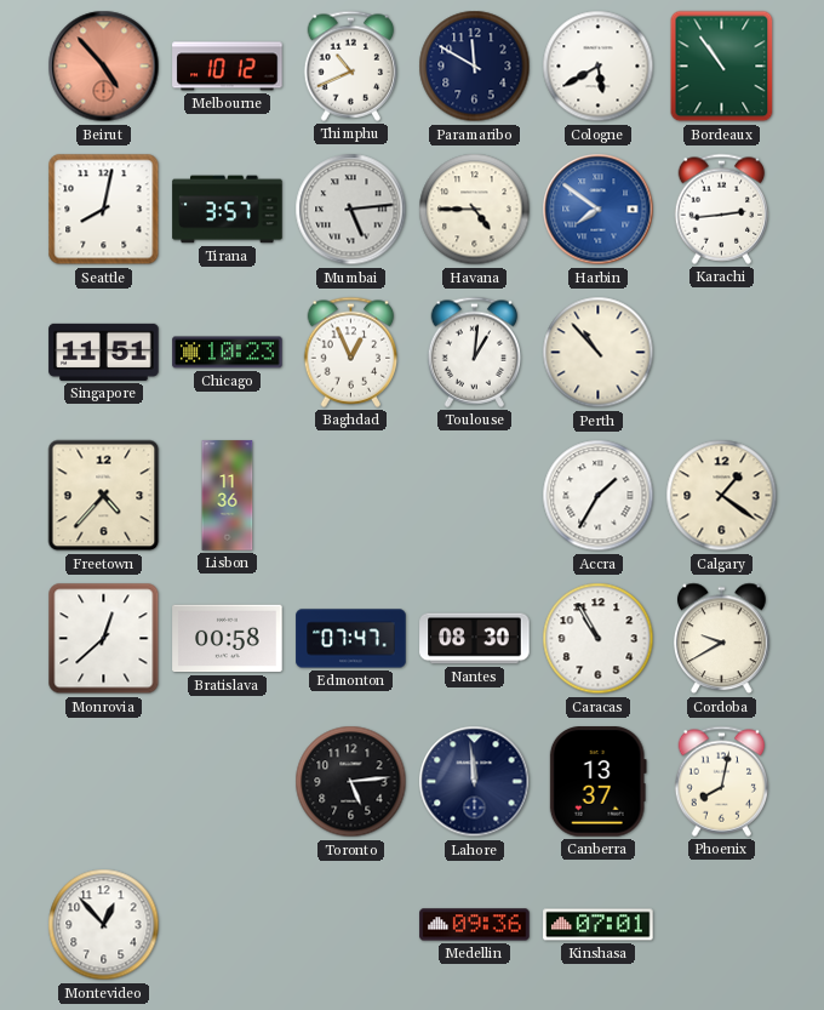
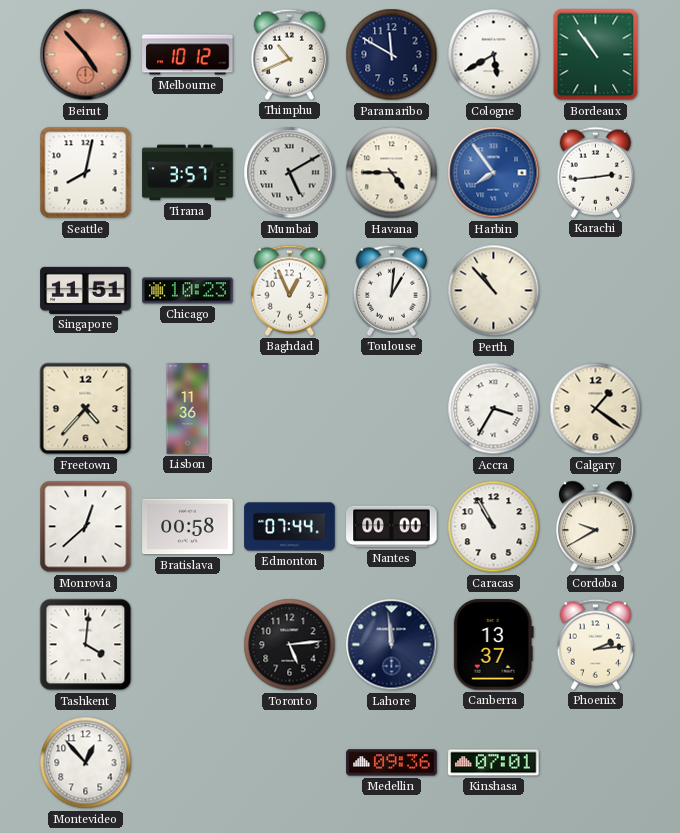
Mumbai: 5:14 -> 5:10
Harbin: 7:51 -> 7:54
Accra: 1:35 -> 3:35
Edmonton: 07:47 -> 07:44
Nantes: 08:30 -> 00:00
Tashkent: none -> 4:01
Phoenix: 8:02 -> 2:14
